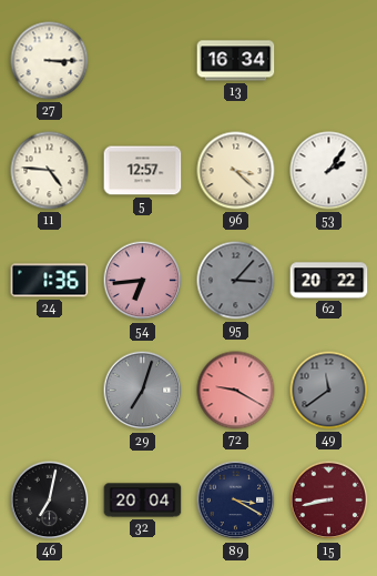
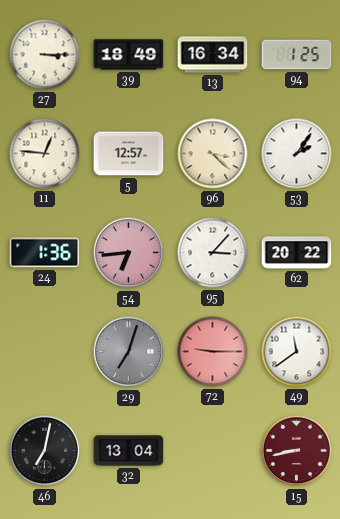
39: none -> 18:49
94: none -> 1:25
11: 4:46 -> 12:46
95 dial: grey -> white
72: 9:20 -> 9:15
49 dial: grey -> white
32: 20:04 -> 13:04
89: 3:20 -> none
